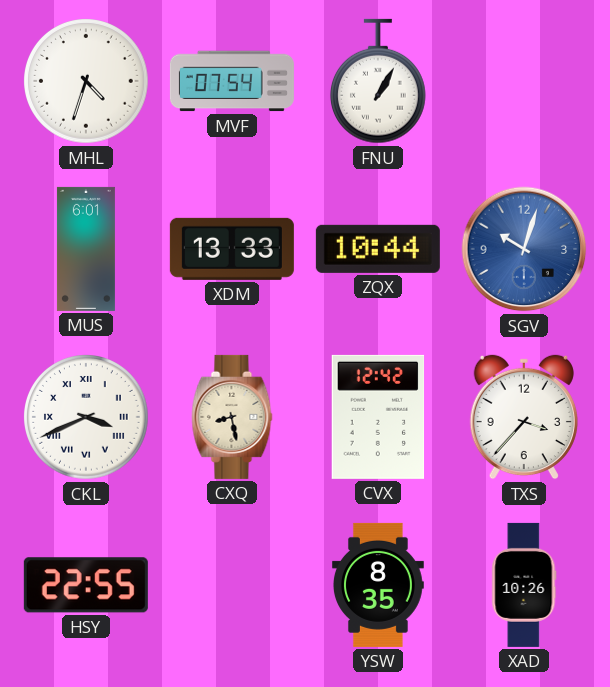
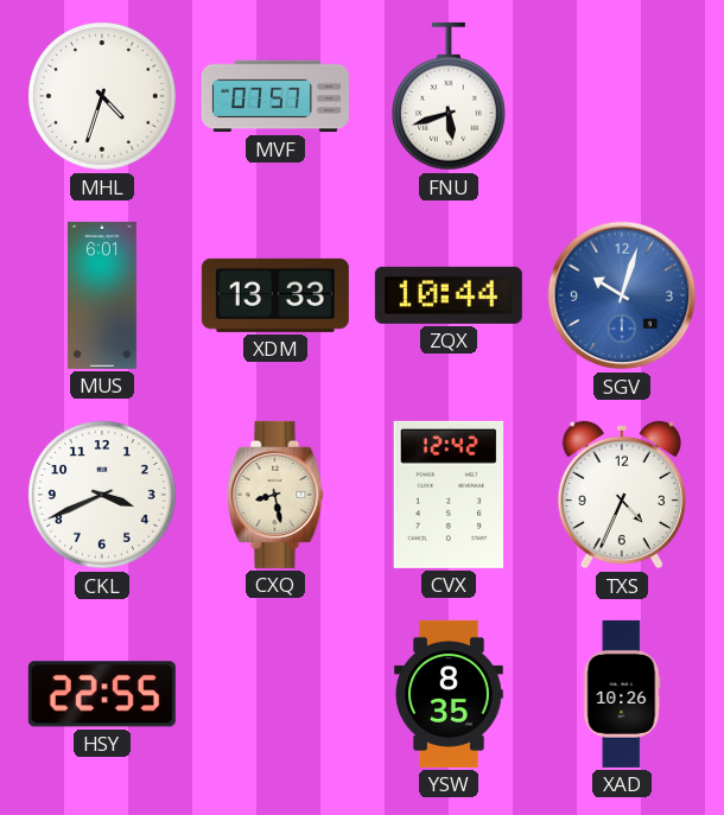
MVF: 07:54 -> 07:57
FNU: 1:05 -> 5:42
CKL numerals: Roman -> Arabic
TXS: 3:37 -> 4:34
